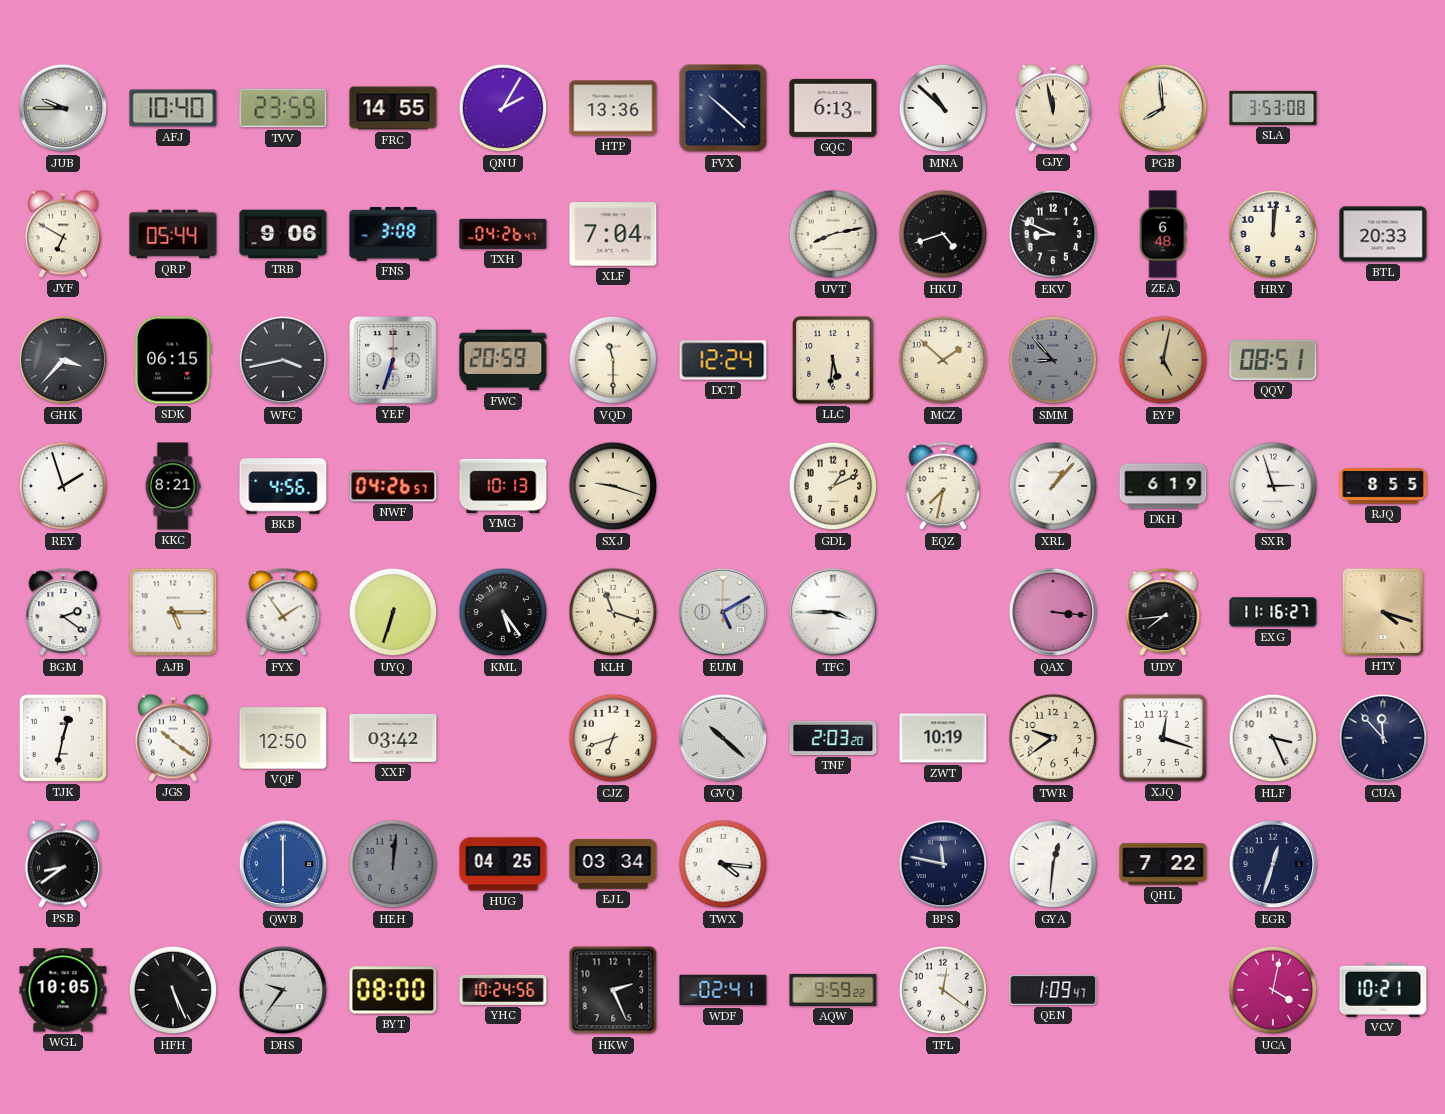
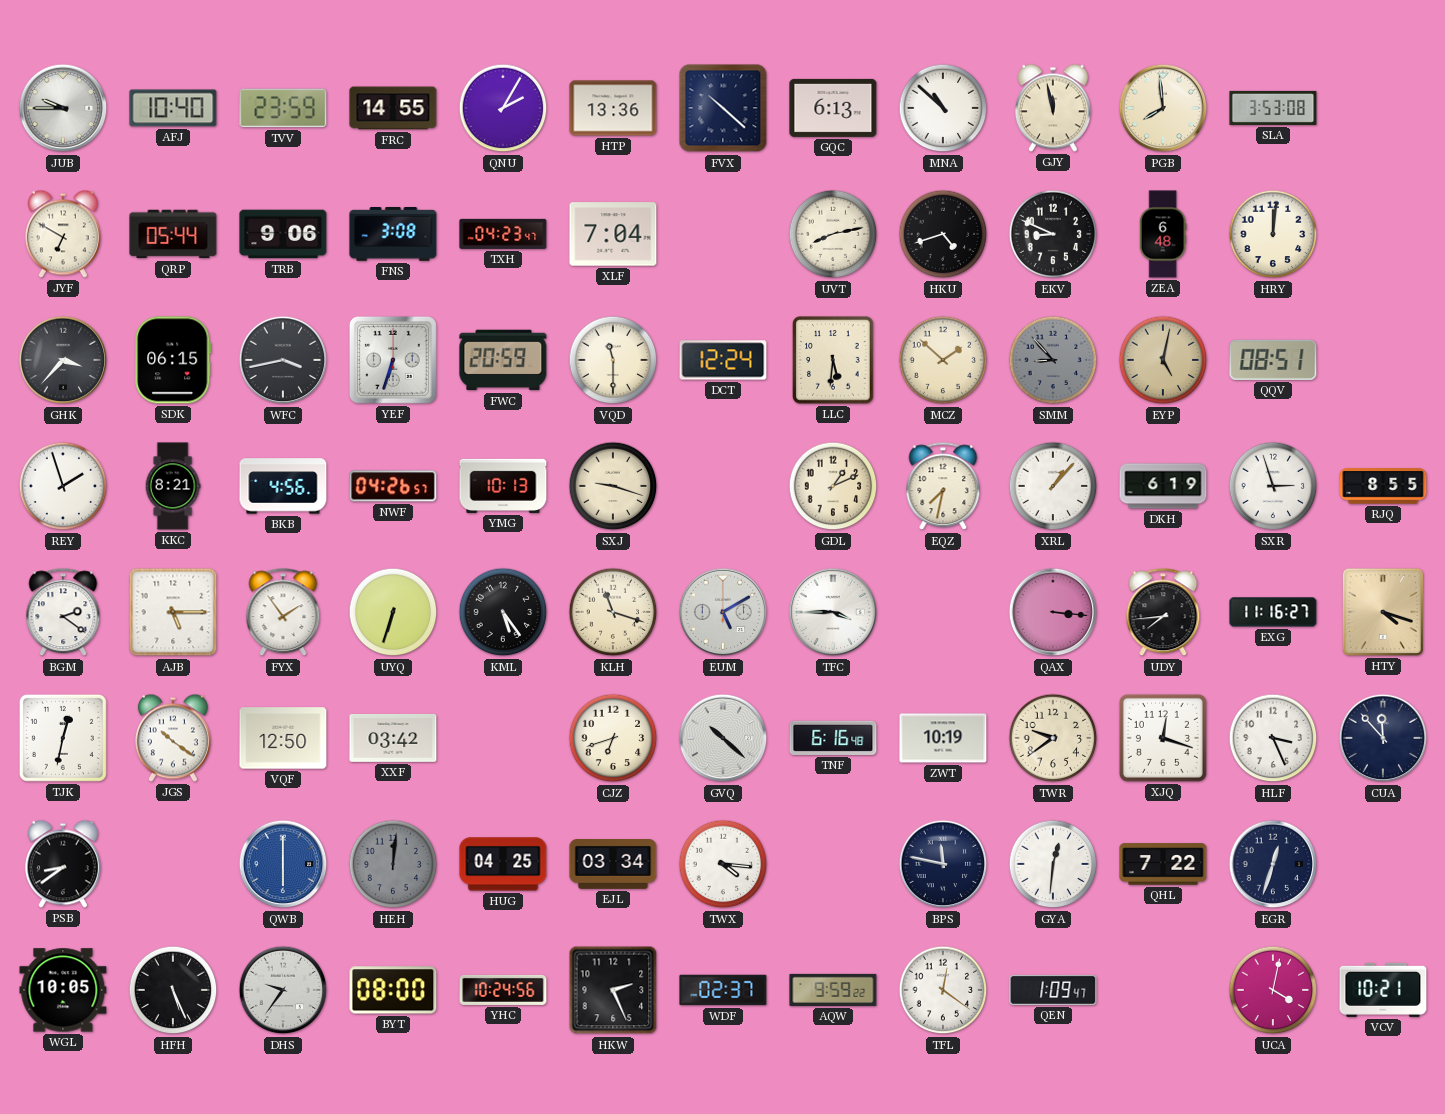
TXH: 04:26 -> 04:23
BTL: 20:33 -> none
TNF: 2:03 -> 6:16
WDF: 02:41 -> 02:37
